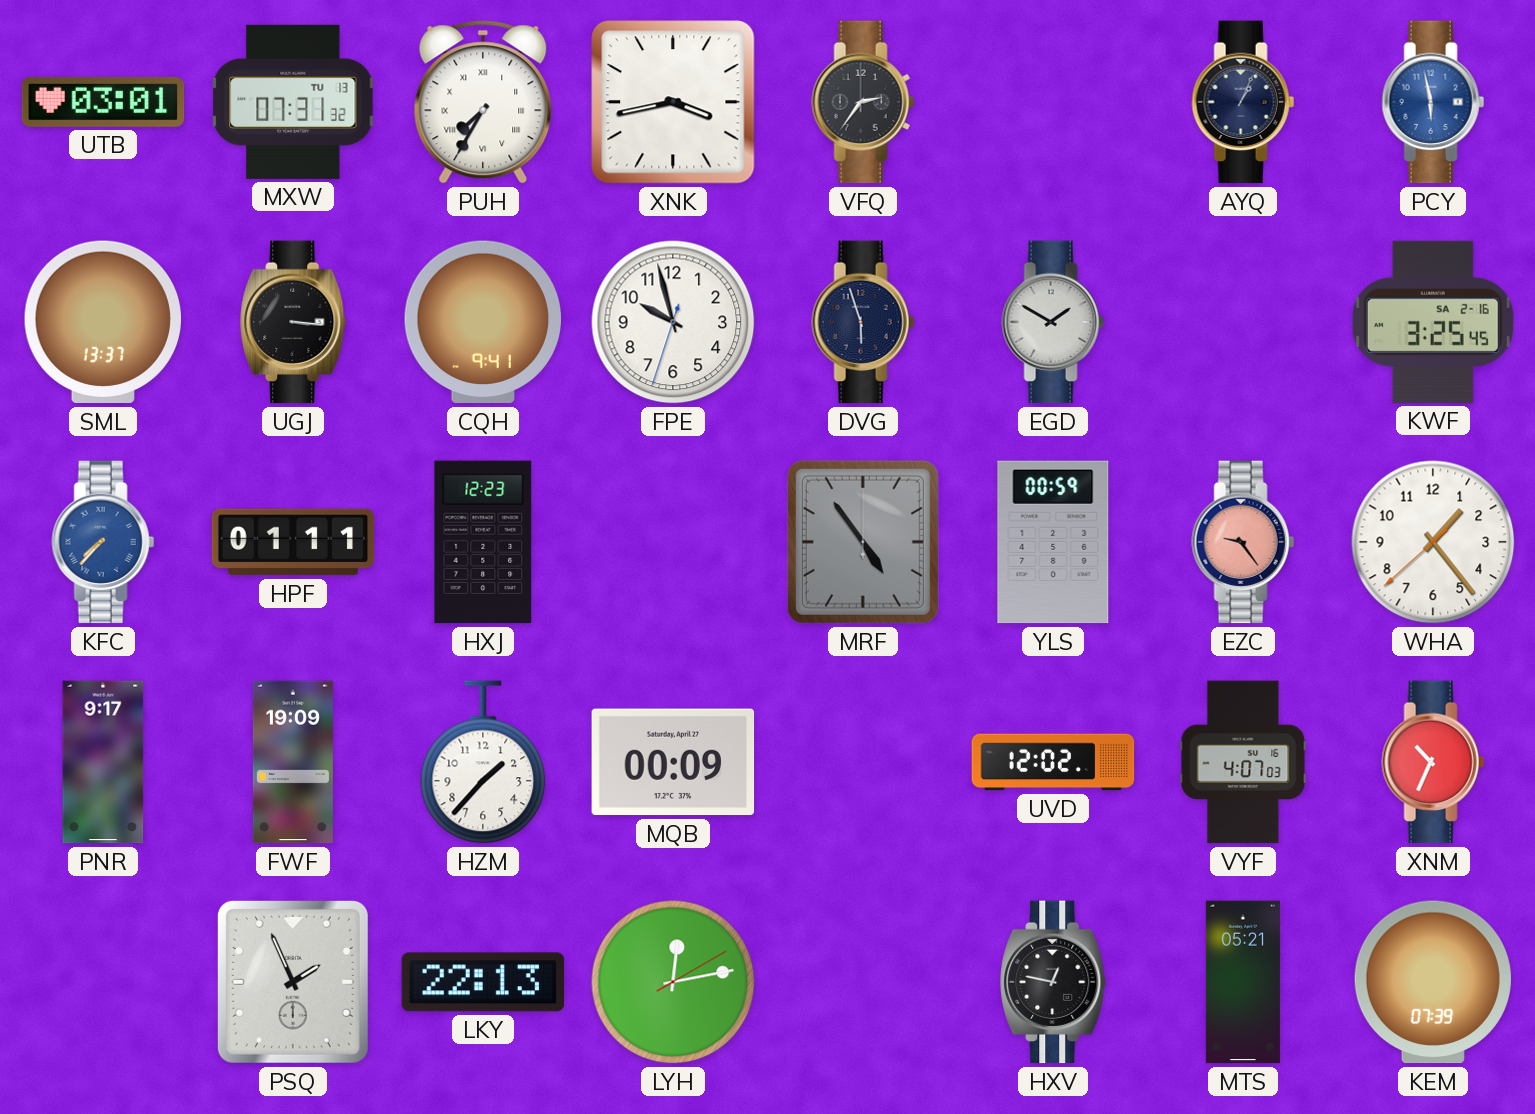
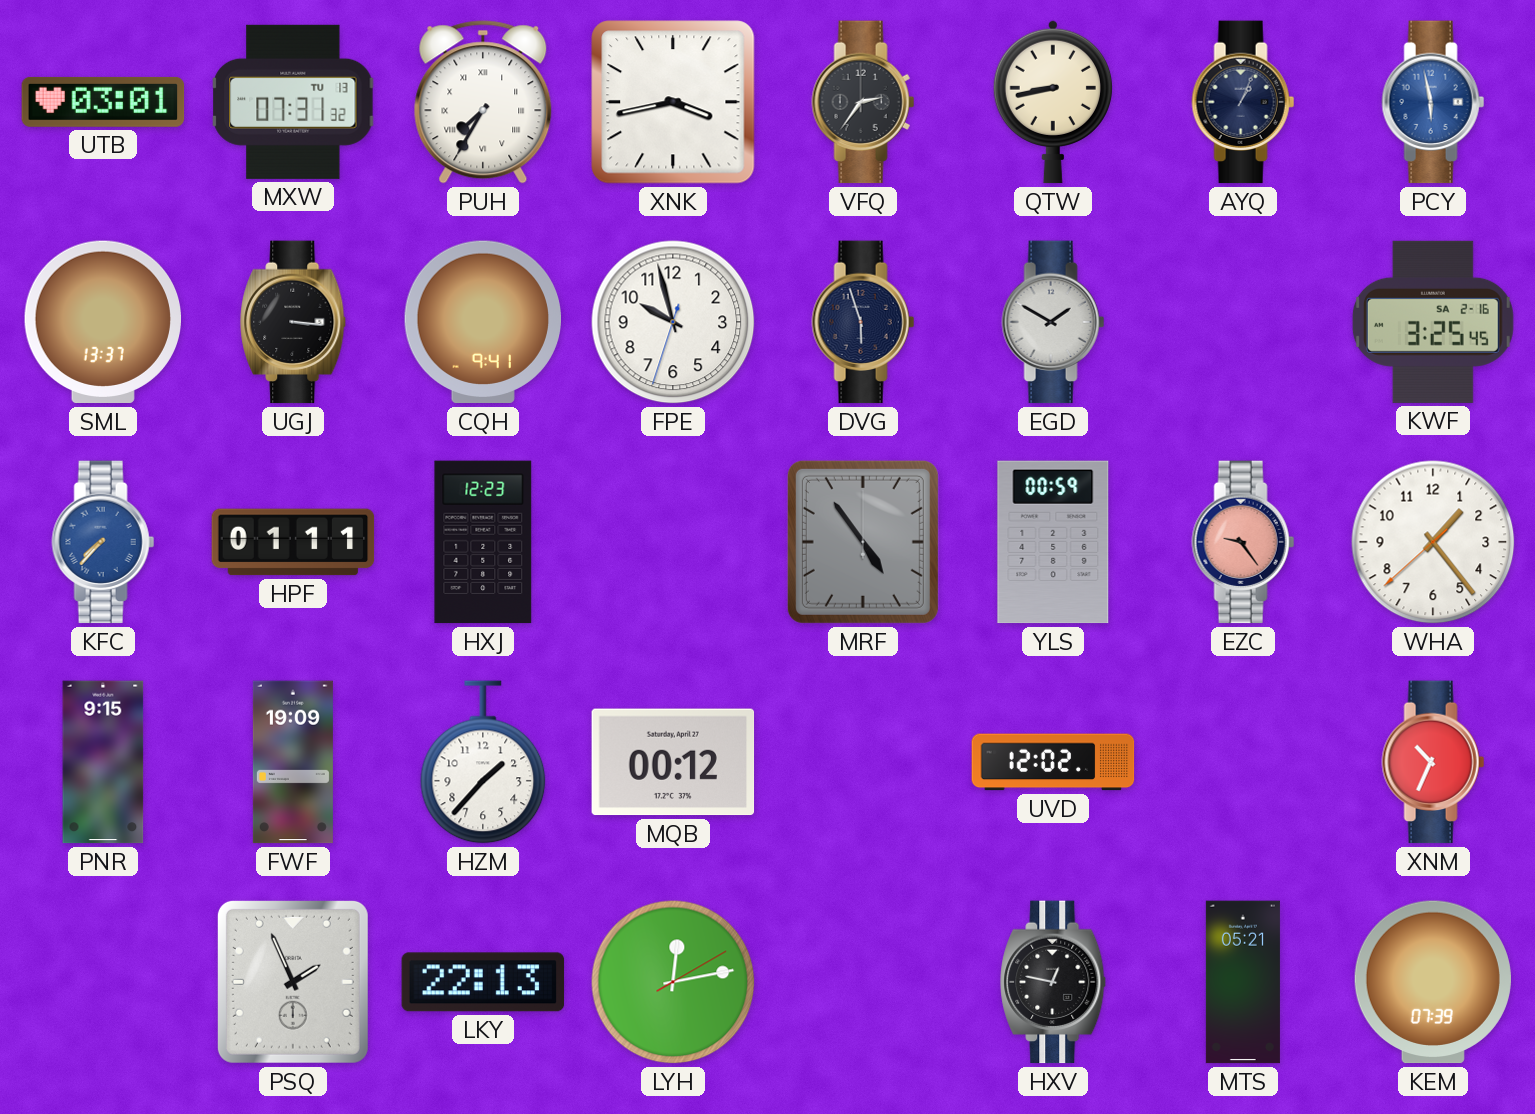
QTW: none -> 8:43
PNR: 9:17 -> 9:15
MQB: 00:09 -> 00:12
VYF: 4:07 -> none
